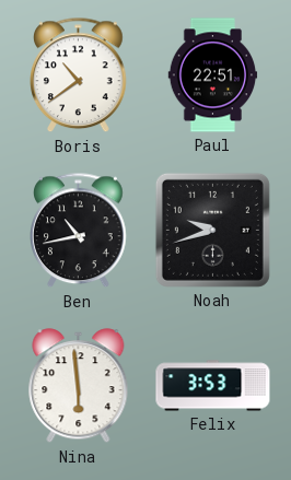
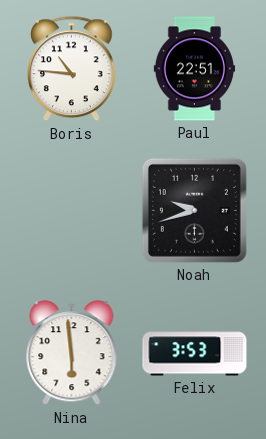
Boris: 10:39 -> 10:46
Ben: 10:43 -> none
